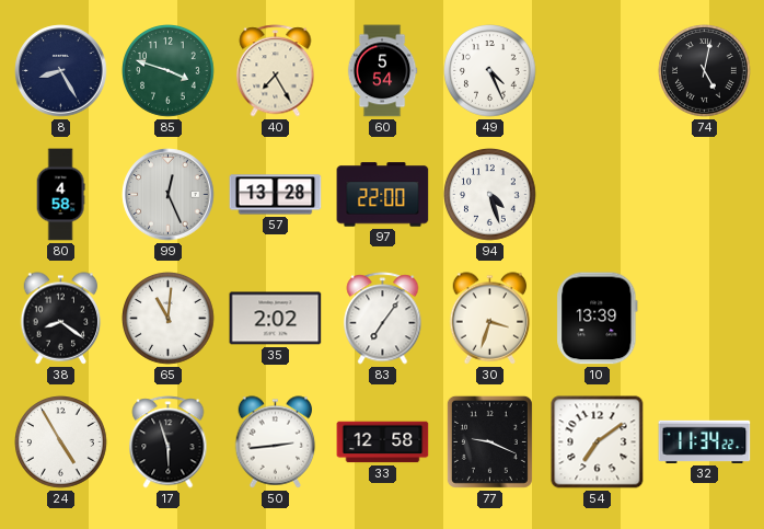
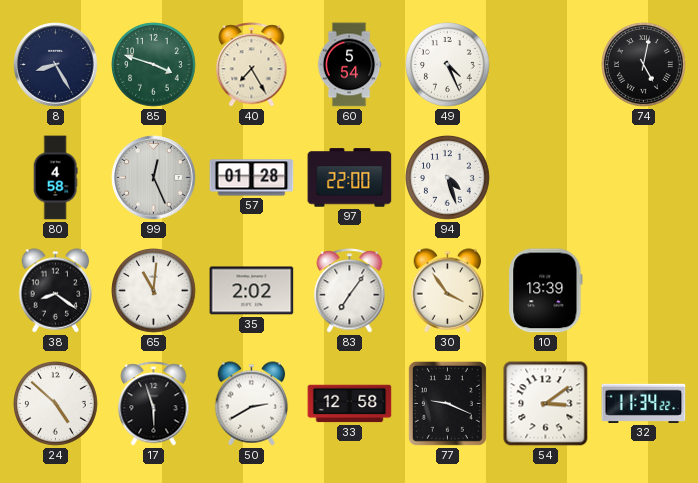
57: 13:28 -> 01:28
30: 3:33 -> 3:54
24: 4:55 -> 4:52
50: 2:44 -> 2:40
54: 7:09 -> 3:09
